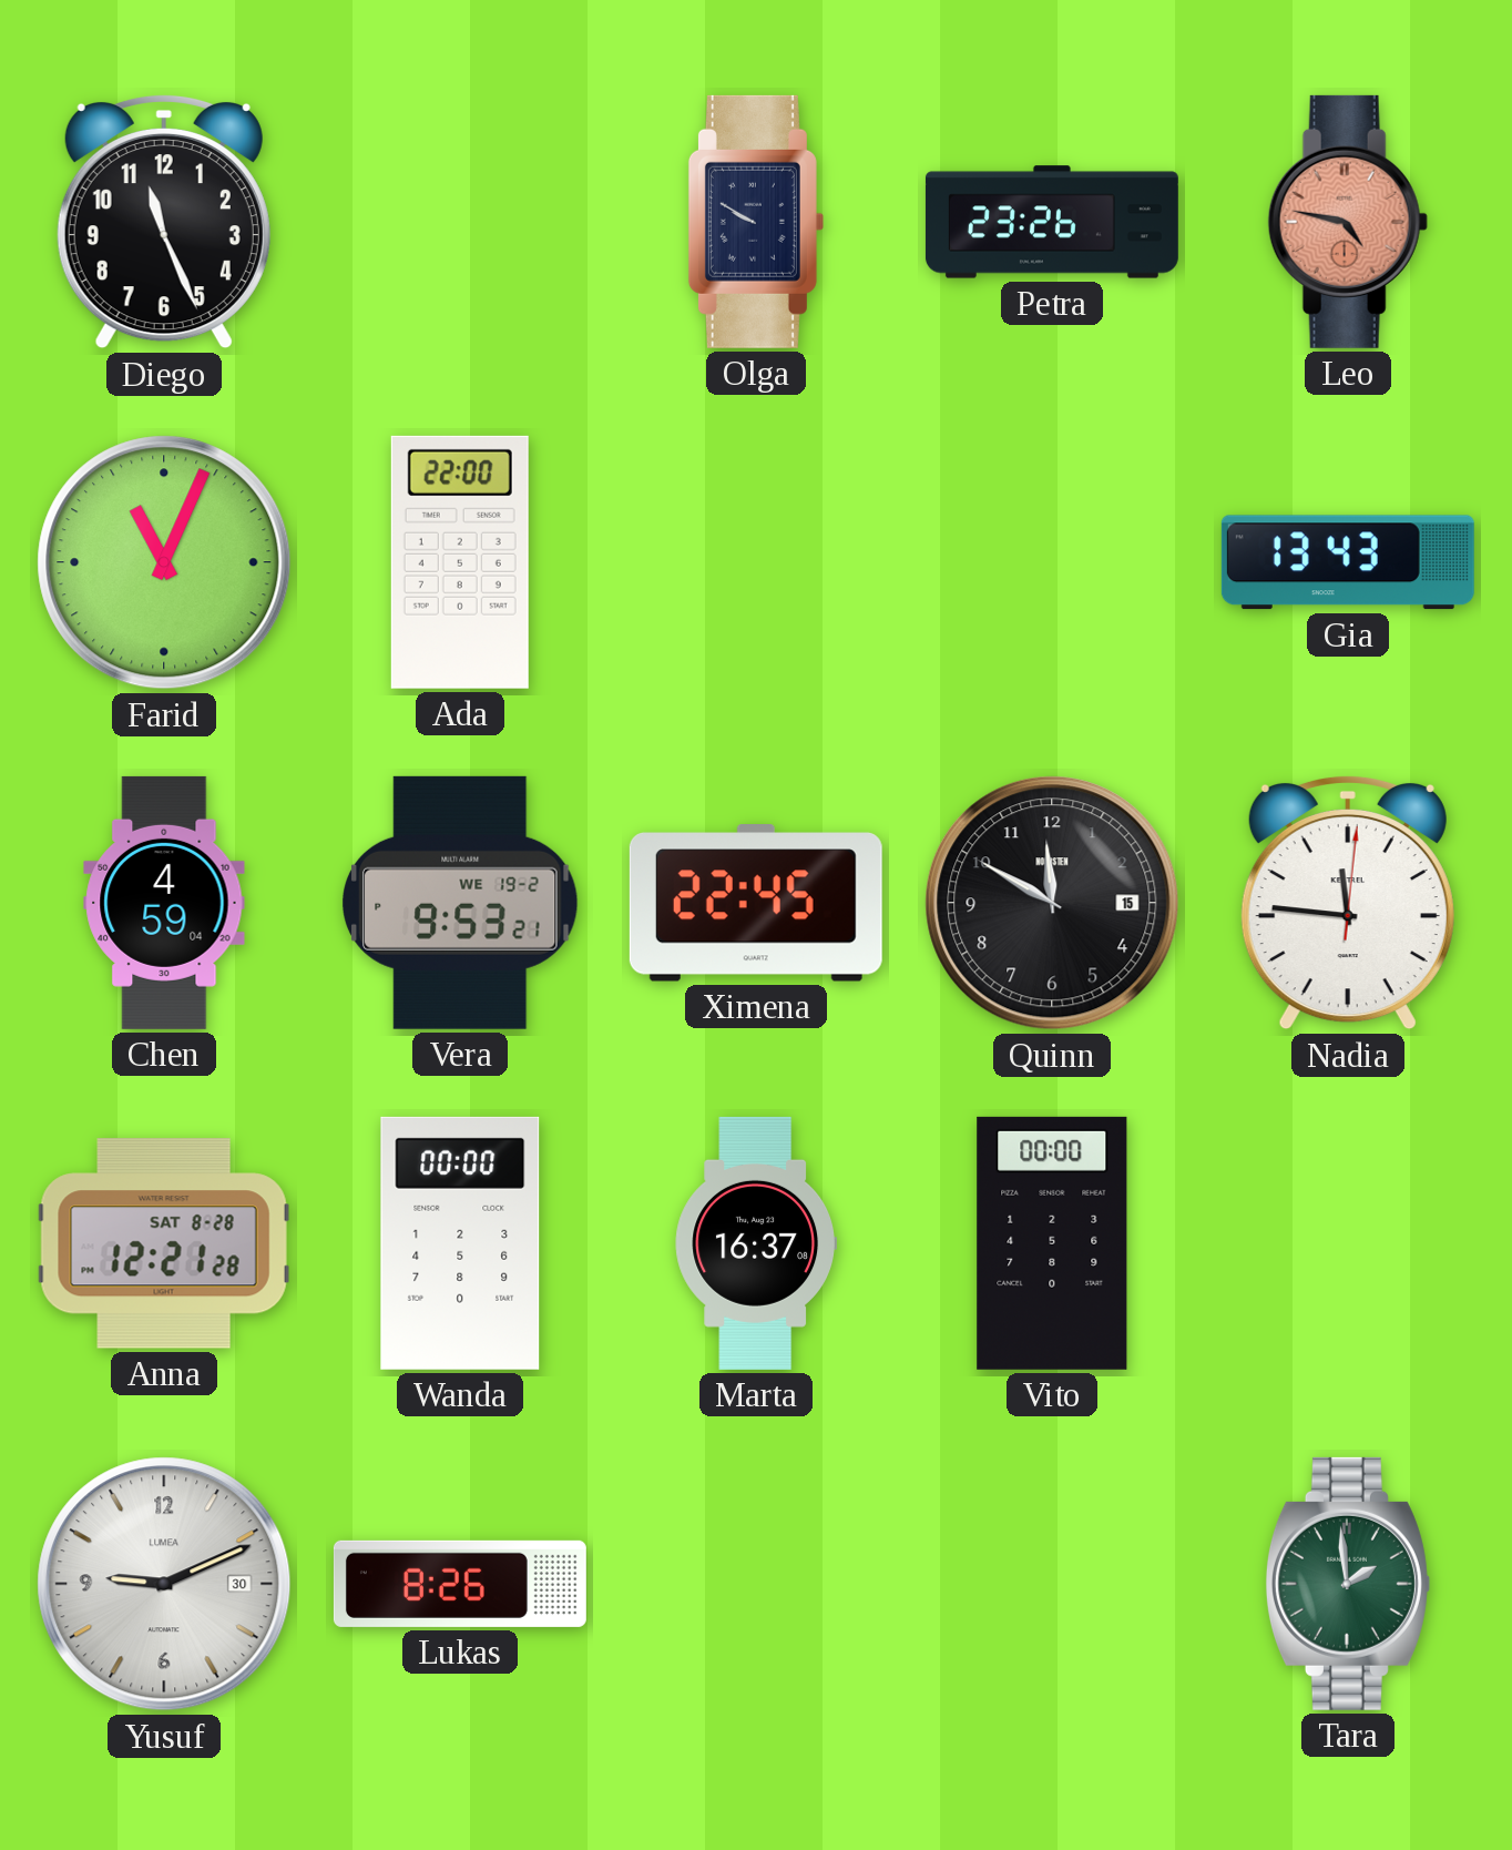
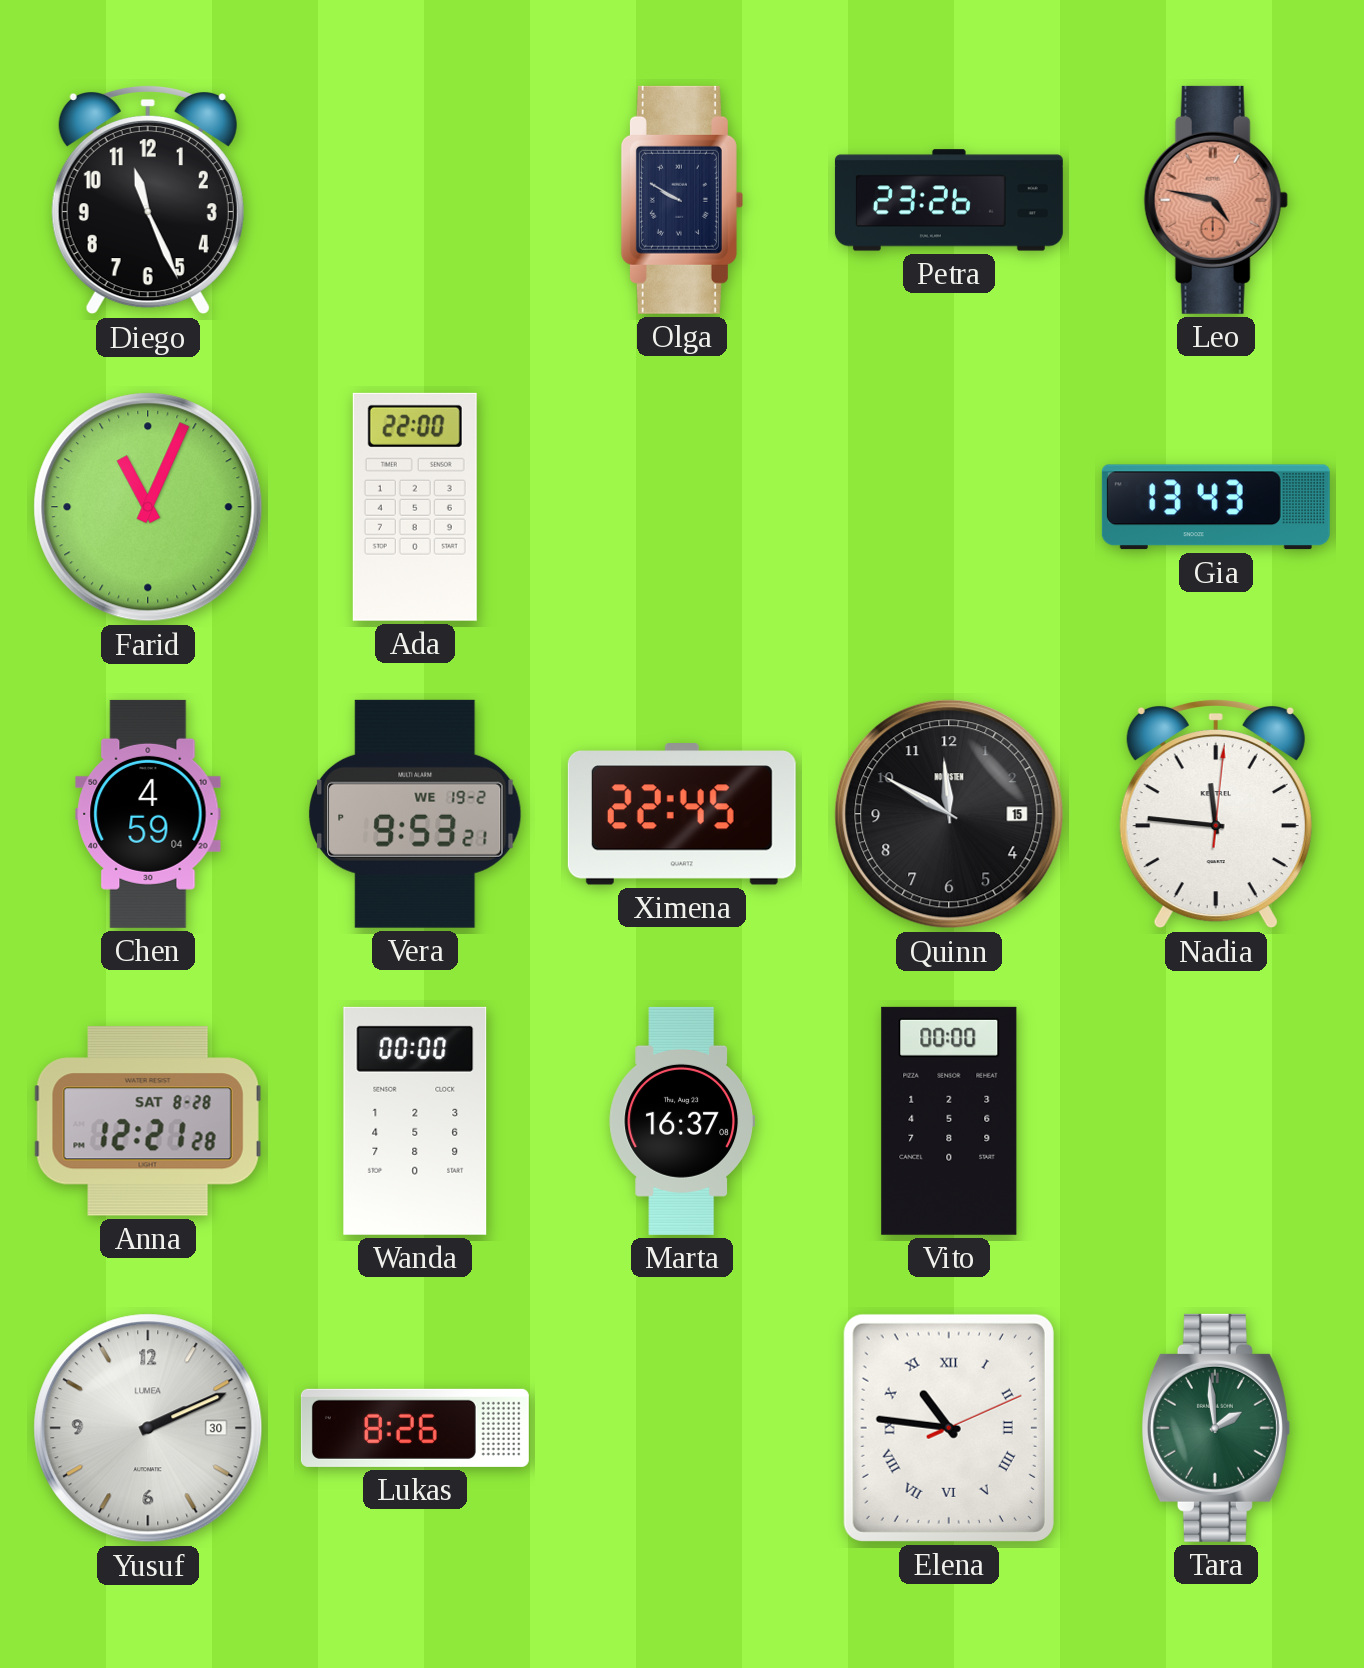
Yusuf: 9:11 -> 2:11
Elena: none -> 10:46
